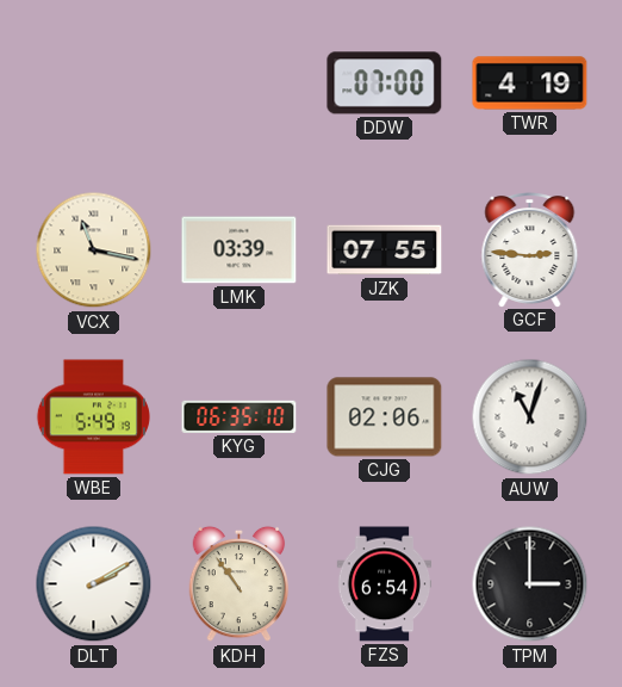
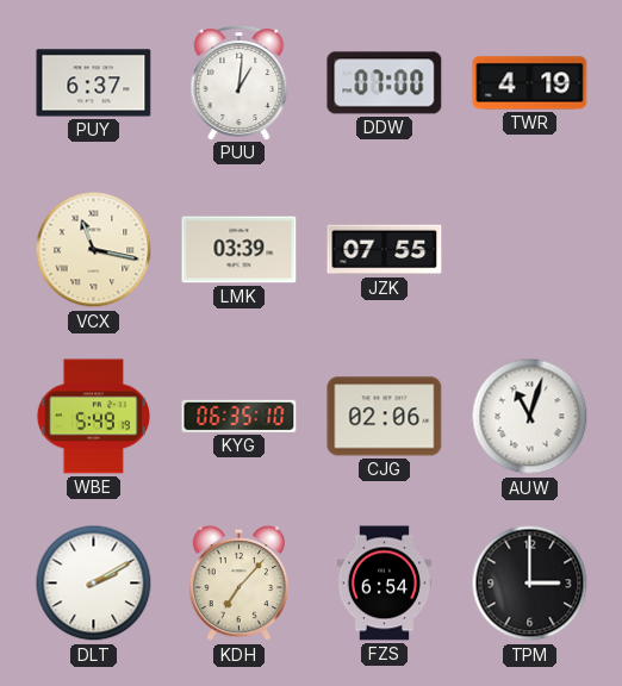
PUY: none -> 6:37
PUU: none -> 1:01
GCF: 2:46 -> none
KDH: 10:54 -> 7:07
